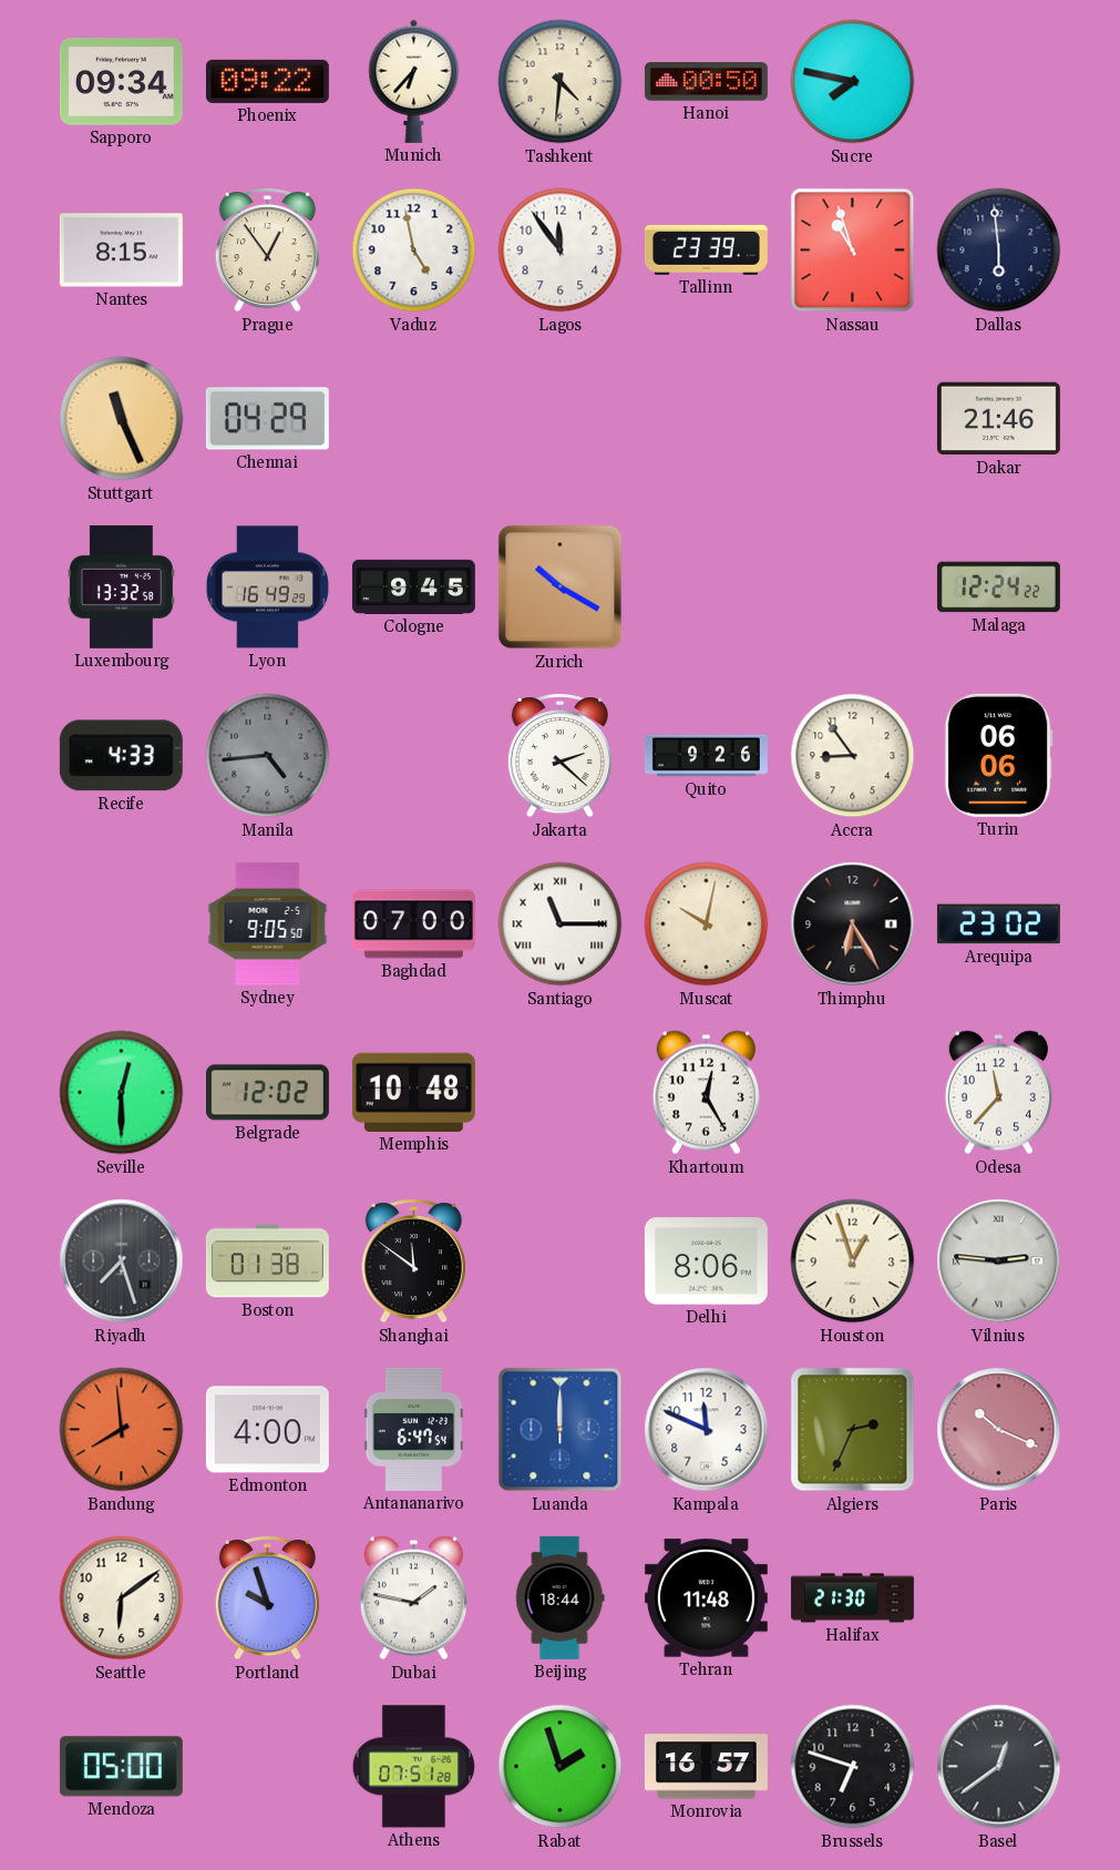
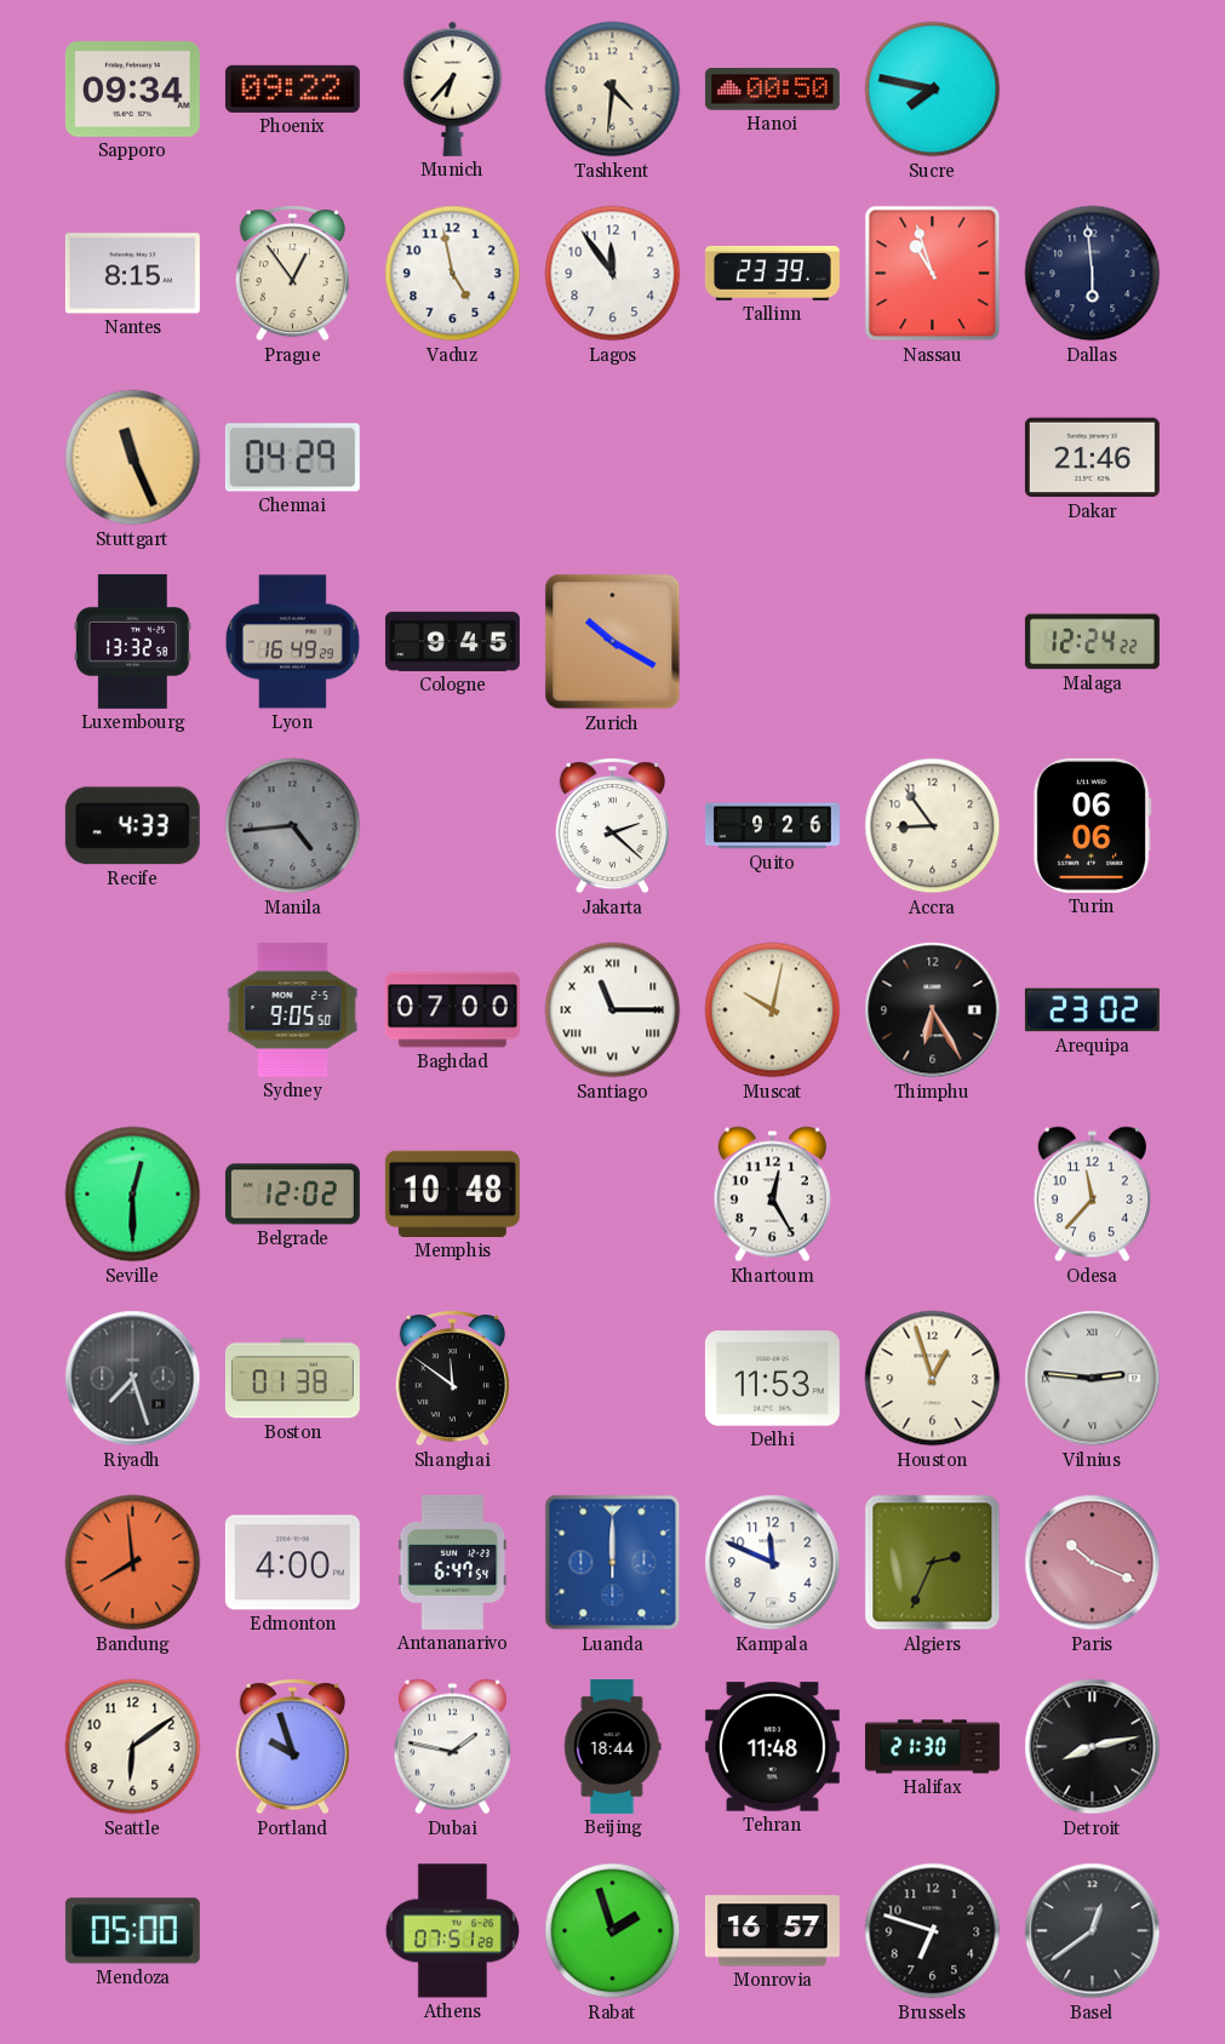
Delhi: 8:06 -> 11:53
Detroit: none -> 8:13
